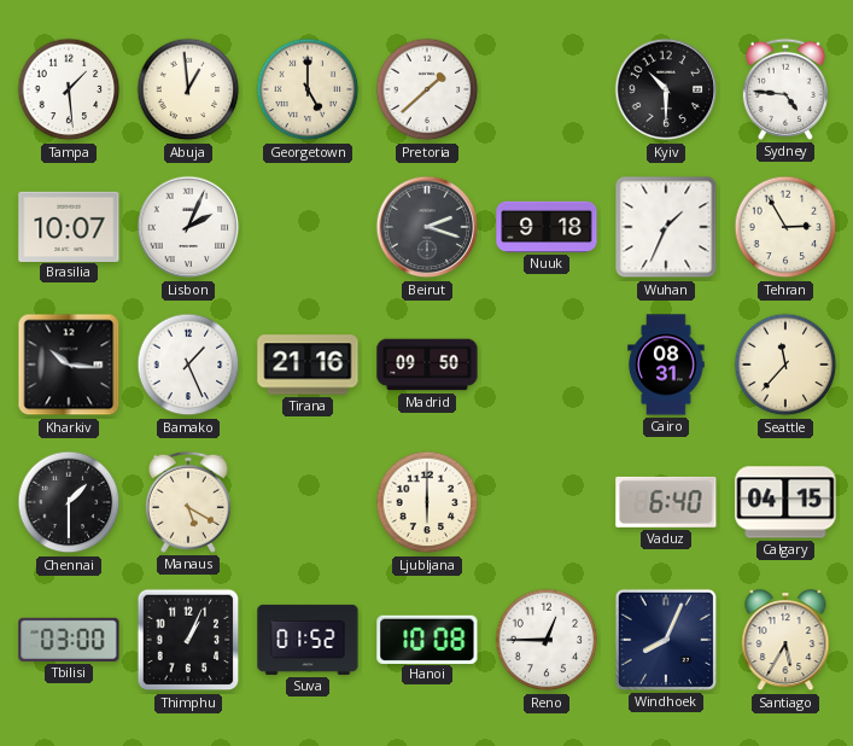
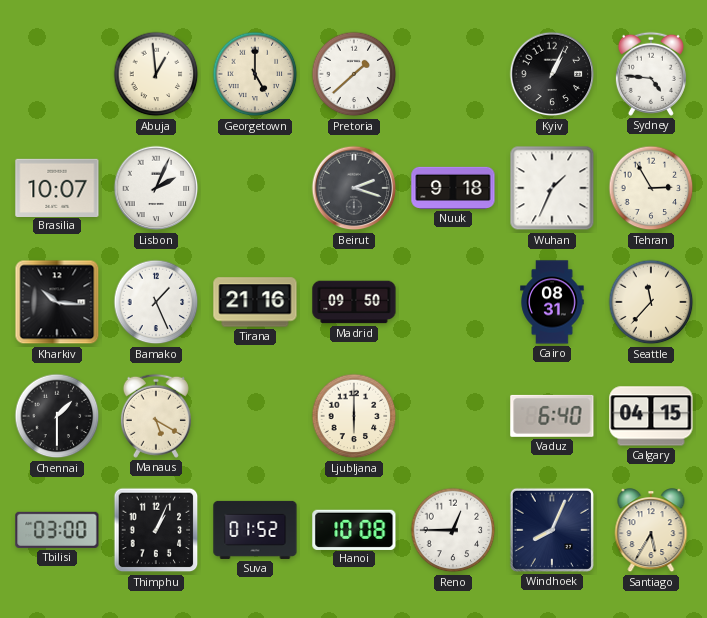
Tampa: 1:29 -> none
Kyiv: 10:30 -> 1:04
